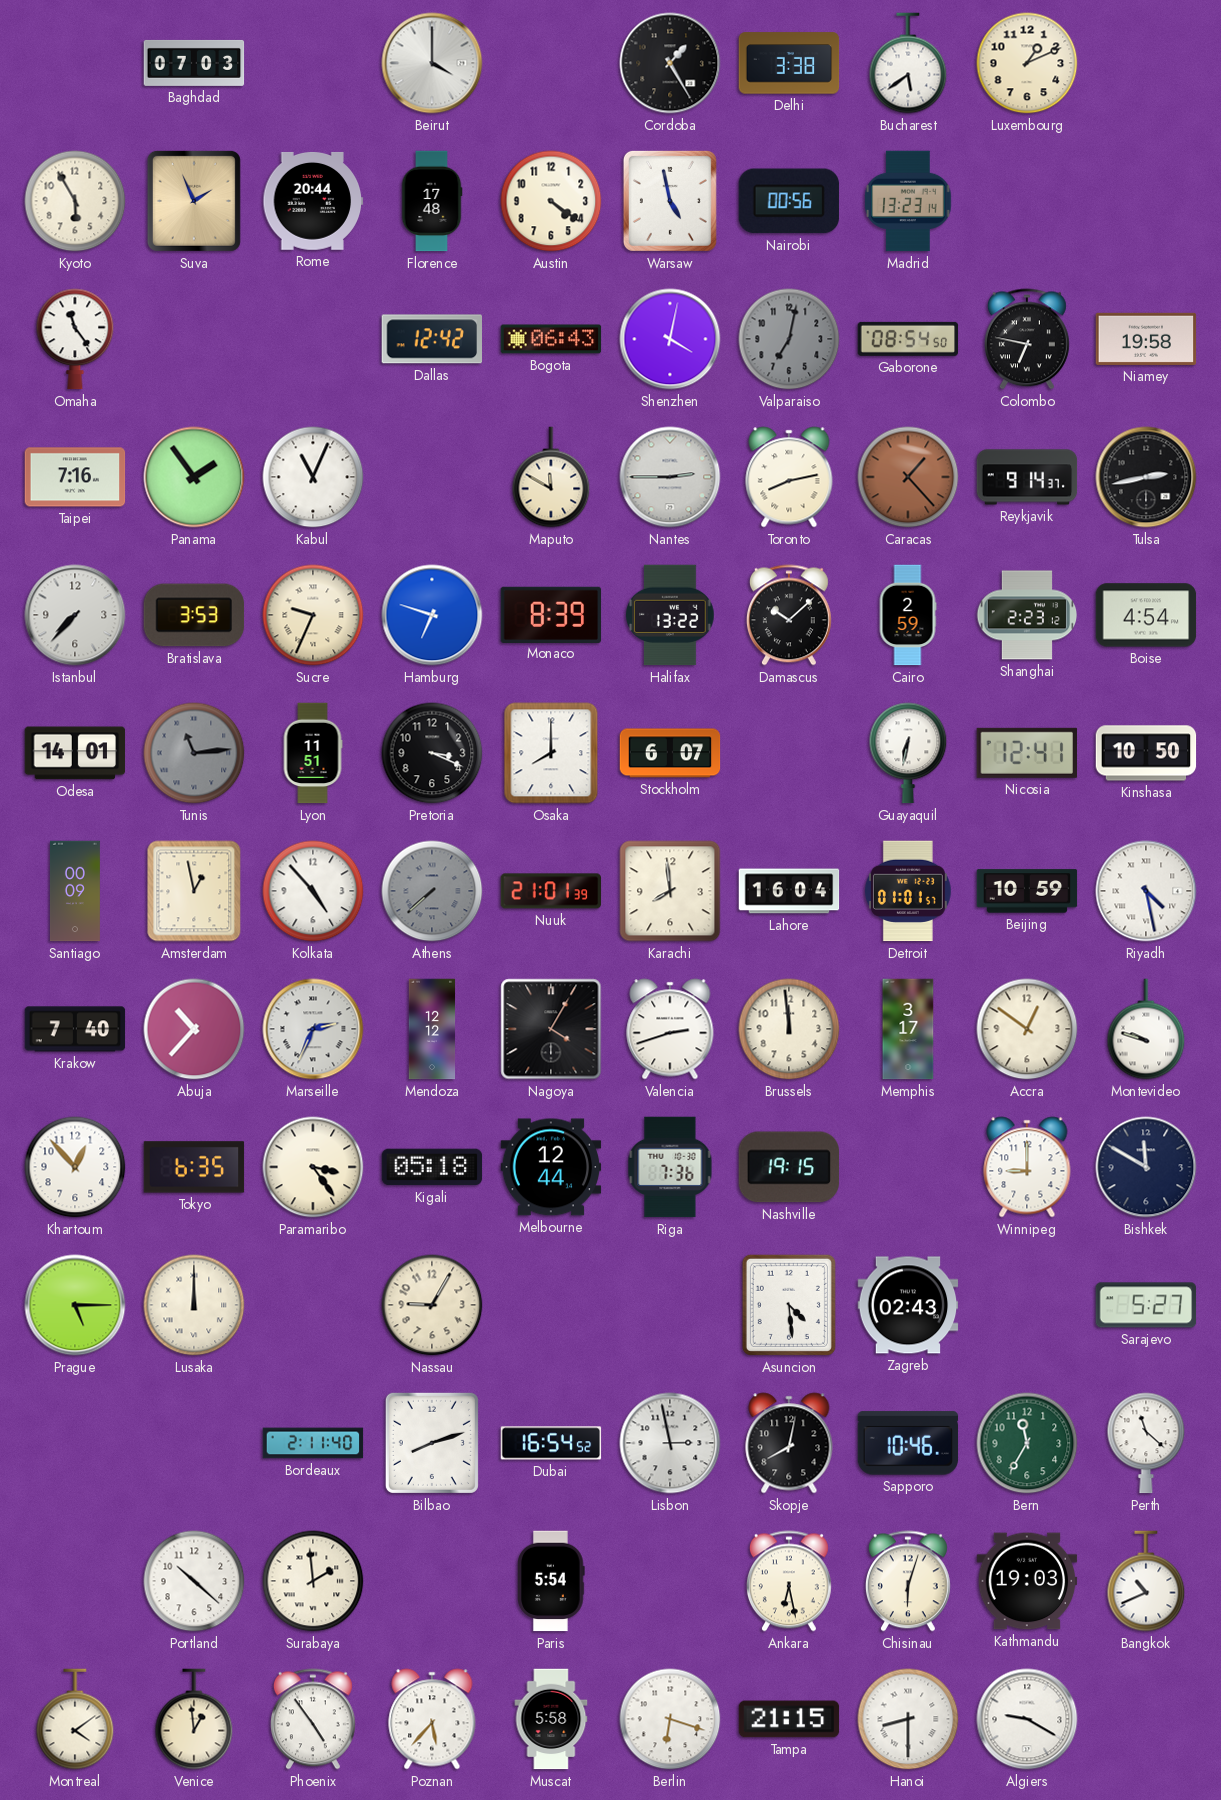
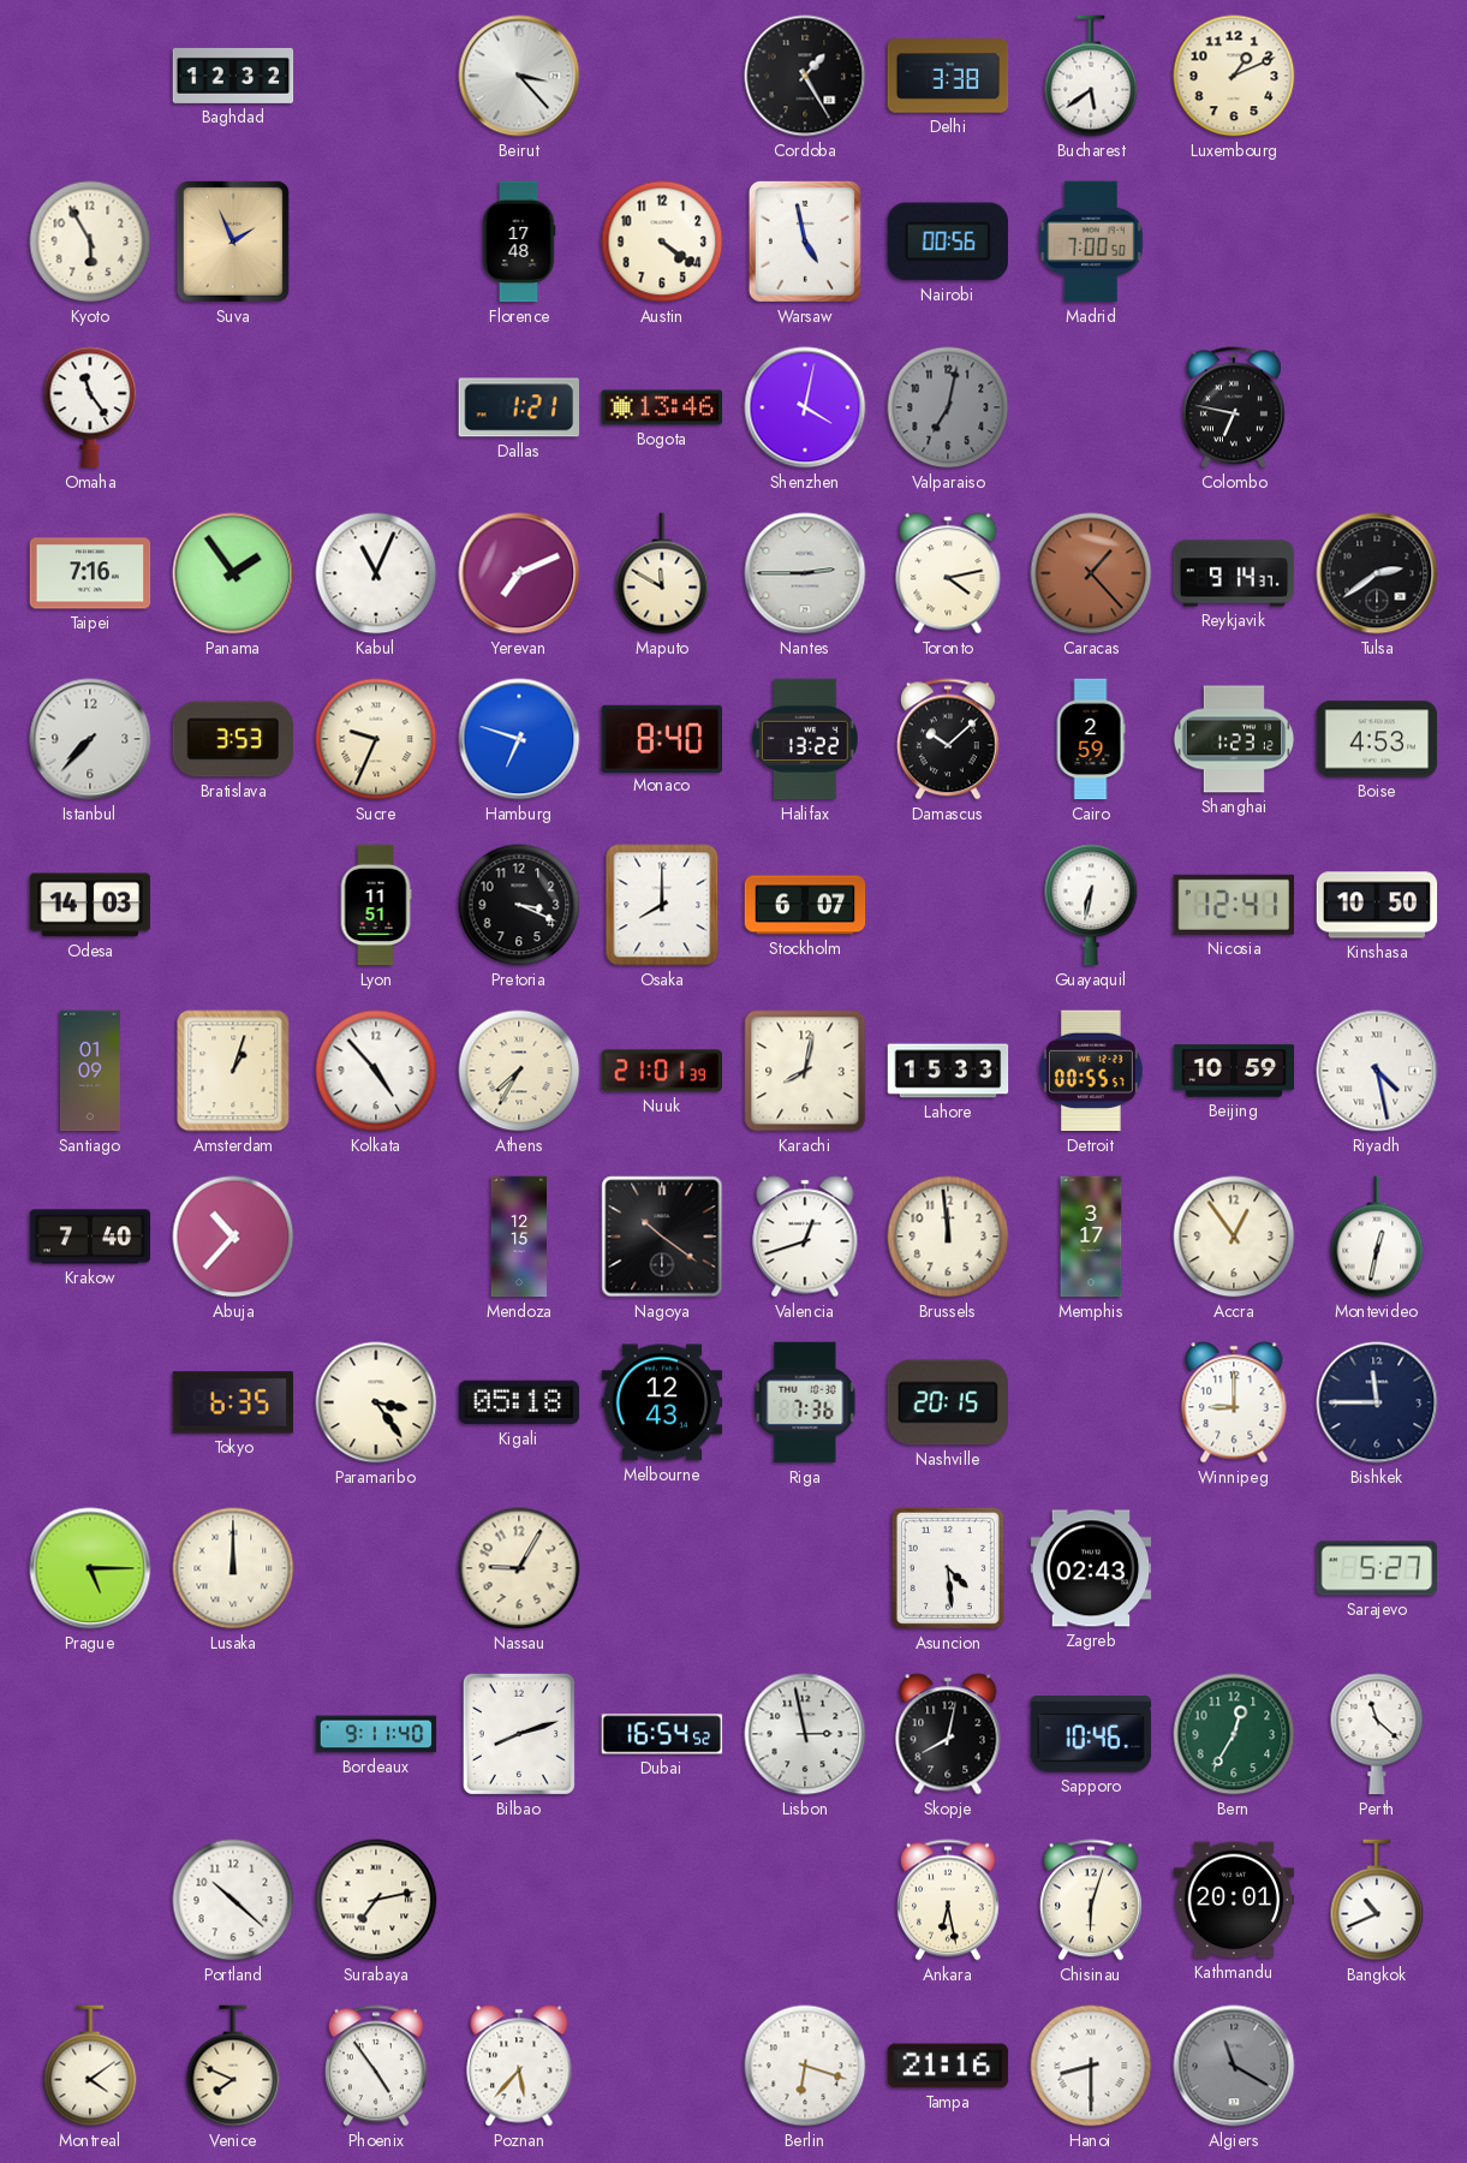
Baghdad: 07:03 -> 12:32
Beirut: 4:00 -> 3:23
Rome: 20:44 -> none
Madrid: 13:23 -> 7:00
Dallas: 12:42 -> 1:21
Bogota: 06:43 -> 13:46
Gaborone: 08:54 -> none
Niamey: 19:58 -> none
Yerevan: none -> 7:11
Toronto: 8:13 -> 4:13
Tulsa: 2:43 -> 2:39
Monaco: 8:39 -> 8:40
Shanghai: 2:23 -> 1:23
Boise: 4:54 -> 4:53
Odesa: 14:01 -> 14:03
Tunis: 11:14 -> none
Santiago: 00:09 -> 01:09
Amsterdam: 12:58 -> 1:03
Athens: 7:38 -> 7:35
Athens dial: grey -> cream
Karachi: 7:59 -> 8:02
Lahore: 16:04 -> 15:33
Detroit: 01:01 -> 00:55
Marseille: 2:34 -> none
Mendoza: 12:12 -> 12:15
Nagoya: 4:05 -> 10:21
Valencia: 2:42 -> 12:42
Accra: 12:51 -> 12:54
Montevideo: 9:48 -> 12:32
Khartoum: 12:53 -> none
Melbourne: 12:44 -> 12:43
Nashville: 19:15 -> 20:15
Bishkek: 11:50 -> 11:45
Bordeaux: 2:11 -> 9:11
Bern: 11:35 -> 12:35
Surabaya: 1:59 -> 7:13
Paris: 5:54 -> none
Kathmandu: 19:03 -> 20:01
Venice: 12:59 -> 7:49
Muscat: 5:58 -> none
Tampa: 21:15 -> 21:16
Algiers: 9:20 -> 11:20
Algiers dial: white -> grey
